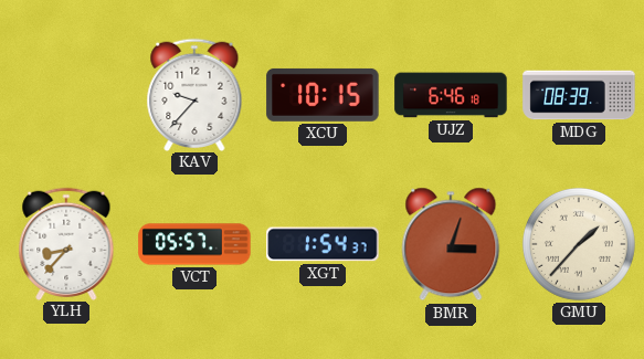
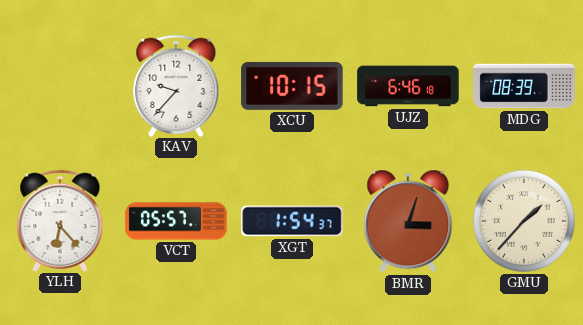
YLH: 8:37 -> 6:23
